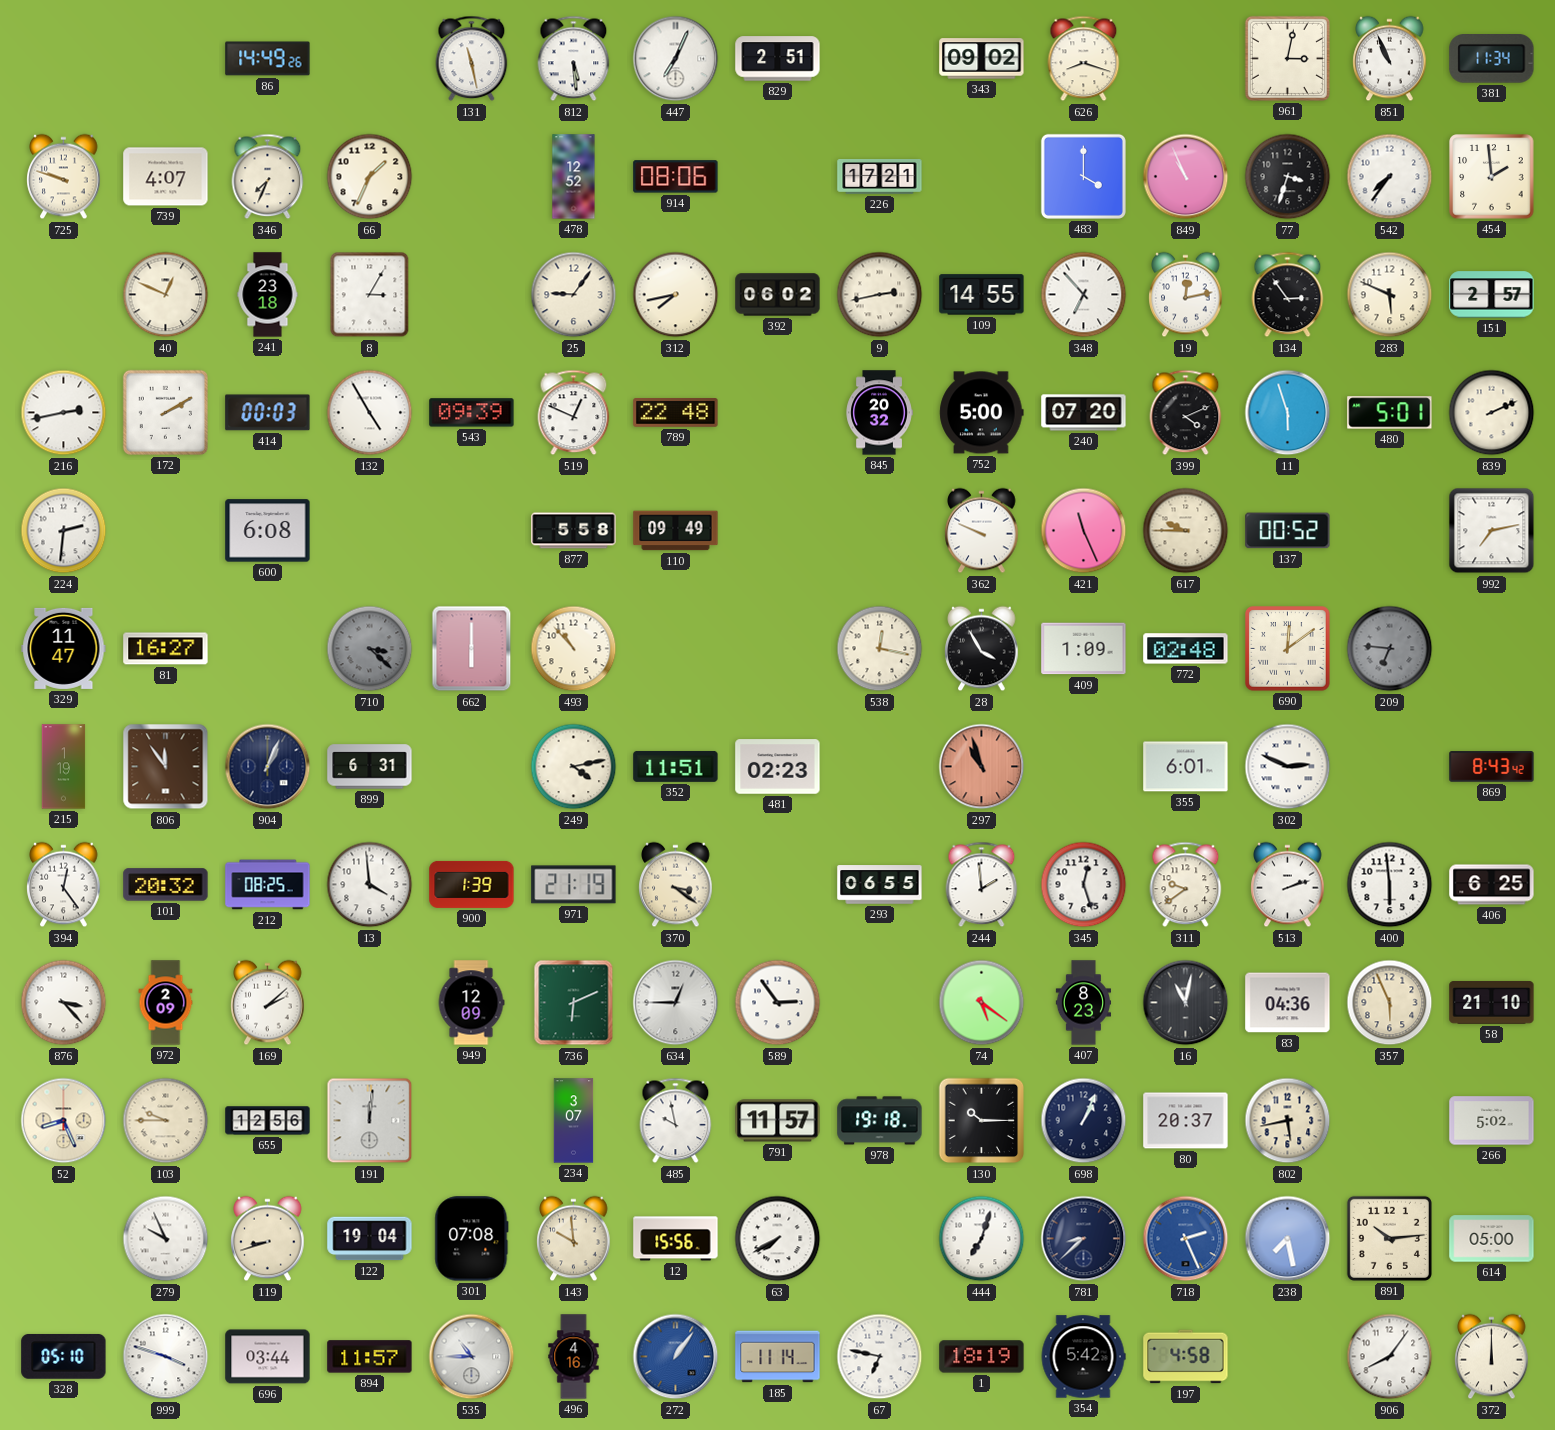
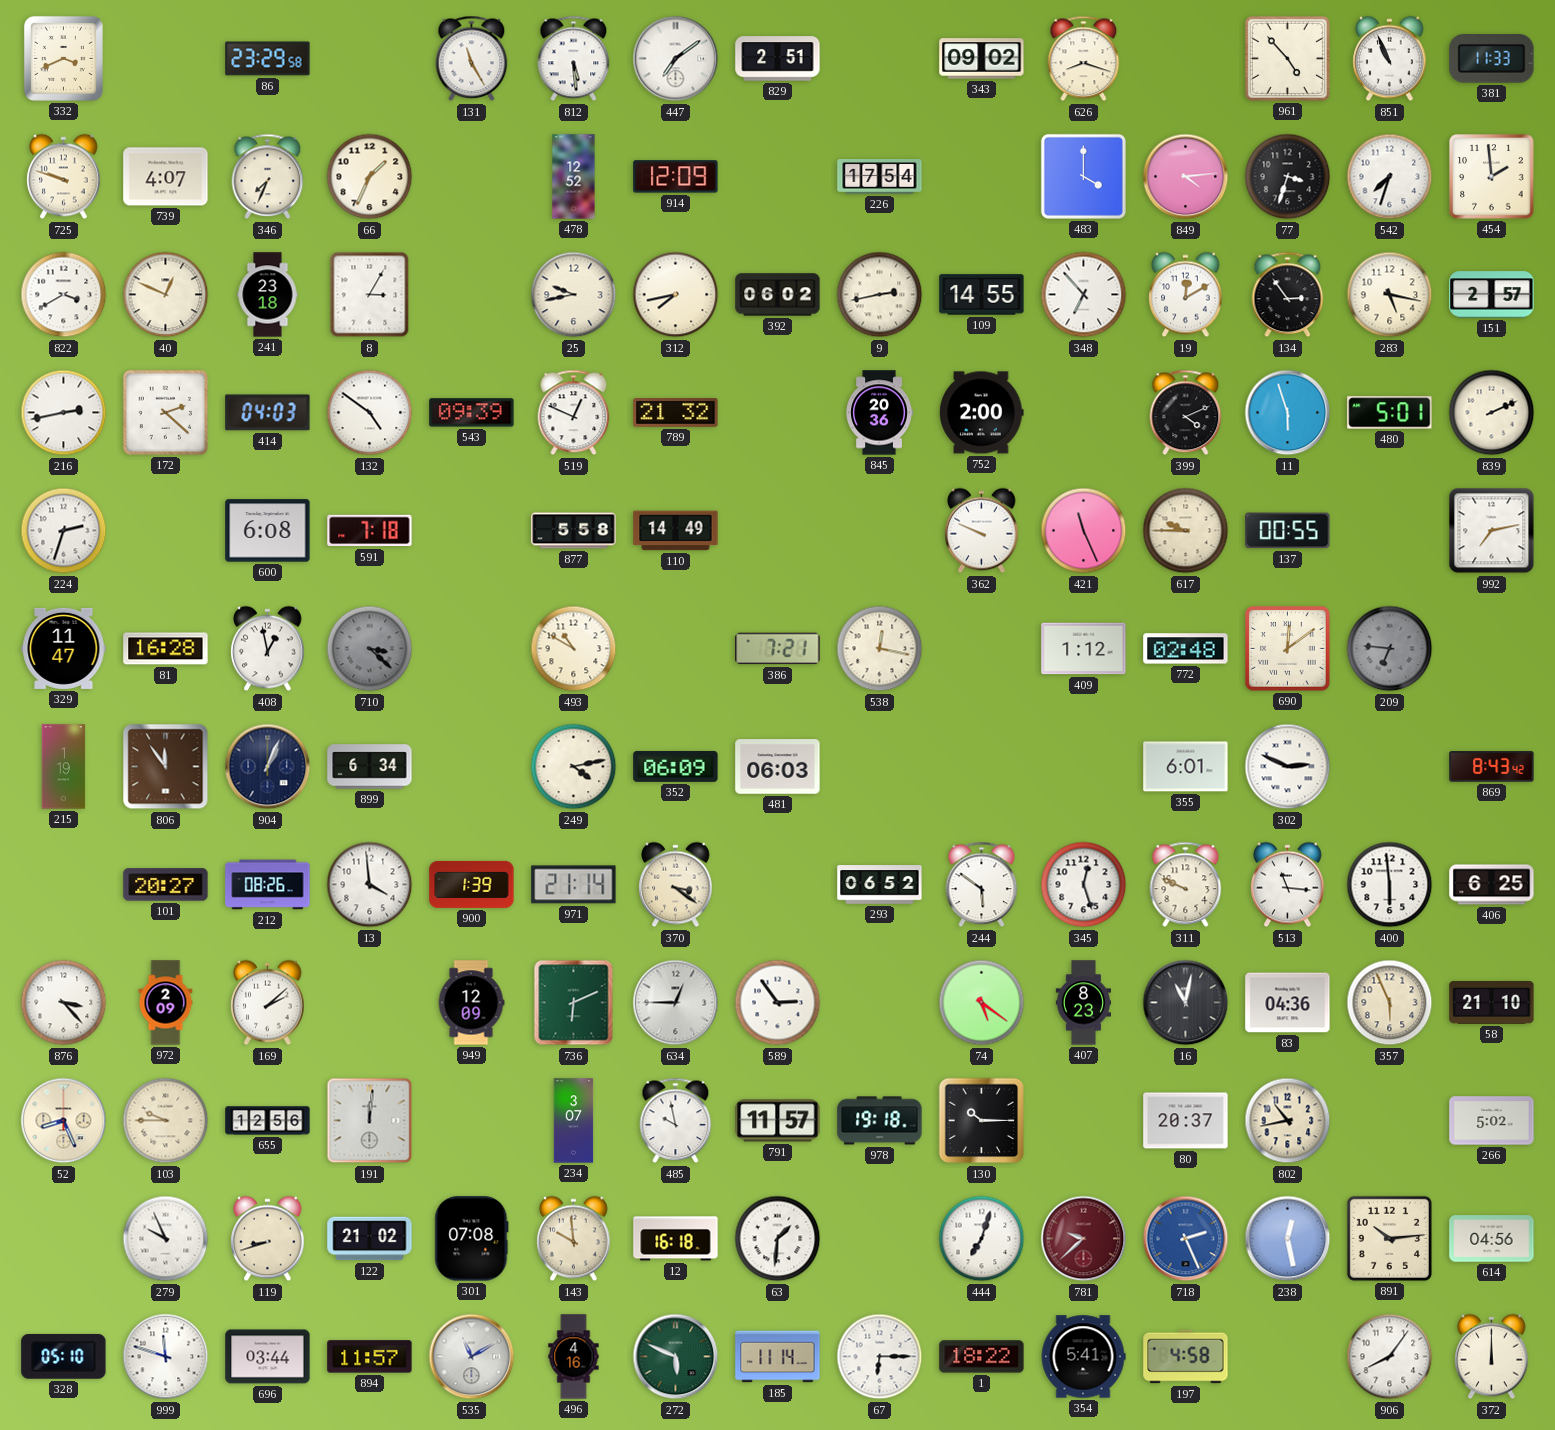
332: none -> 3:41
86: 14:49 -> 23:29
131: 11:28 -> 11:25
447: 7:04 -> 7:09
961: 3:02 -> 4:53
381: 11:34 -> 11:33
914: 08:06 -> 12:09
226: 17:21 -> 17:54
849: 10:56 -> 4:14
542: 7:36 -> 7:33
822: none -> 3:40
25: 9:06 -> 9:43
19: 12:13 -> 12:10
283: 5:49 -> 5:17
172: 2:10 -> 2:22
414: 00:03 -> 04:03
132: 4:55 -> 4:51
789: 22:48 -> 21:32
845: 20:32 -> 20:36
752: 5:00 -> 2:00
240: 07:20 -> none
224: 2:31 -> 2:33
591: none -> 7:18
110: 09:49 -> 14:49
137: 00:52 -> 00:55
81: 16:27 -> 16:28
408: none -> 12:58
662: 6:00 -> none
493: 10:53 -> 10:50
386: none -> 7:21
28: 3:55 -> none
409: 1:09 -> 1:12
899: 6:31 -> 6:34
352: 11:51 -> 06:09
481: 02:23 -> 06:03
297: 10:57 -> none
394: 12:24 -> none
101: 20:32 -> 20:27
212: 08:25 -> 08:26
971: 21:19 -> 21:14
293: 06:55 -> 06:52
244: 1:59 -> 5:51
311: 9:39 -> 9:49
513: 2:12 -> 11:16
698: 1:04 -> none
802: 5:43 -> 10:43
122: 19:04 -> 21:02
12: 15:56 -> 16:18
63: 7:40 -> 1:31
781: 8:38 -> 9:38
781 dial: navy -> burgundy
238: 7:28 -> 12:28
614: 05:00 -> 04:56
999: 3:48 -> 11:48
535: 10:45 -> 11:10
272: 1:06 -> 5:49
272 dial: blue -> green
67: 6:47 -> 6:15
1: 18:19 -> 18:22
354: 5:42 -> 5:41
